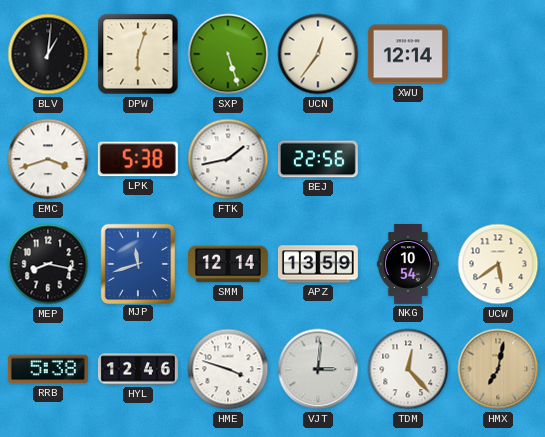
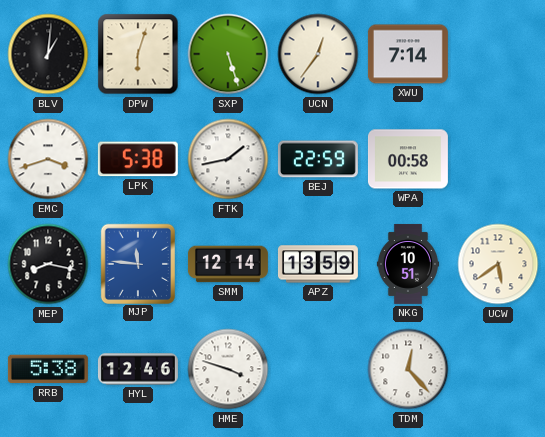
XWU: 12:14 -> 7:14
BEJ: 22:56 -> 22:59
WPA: none -> 00:58
MJP: 11:42 -> 11:46
NKG: 10:54 -> 10:51
VJT: 3:01 -> none
HMX: 7:02 -> none
